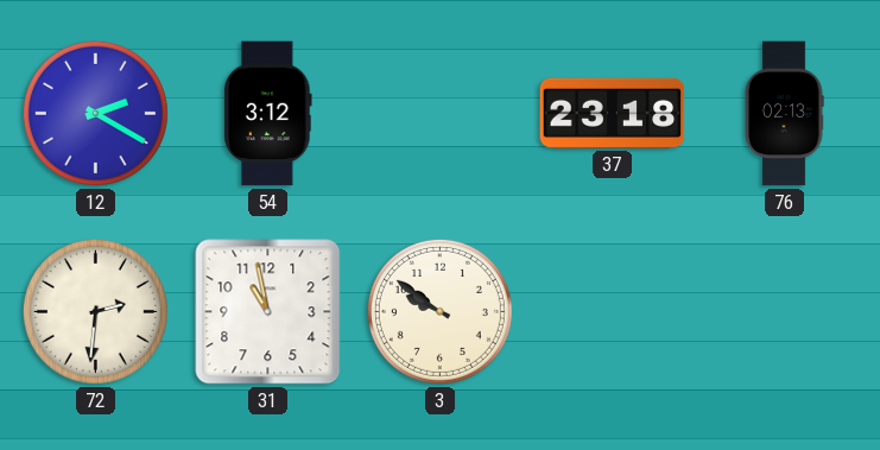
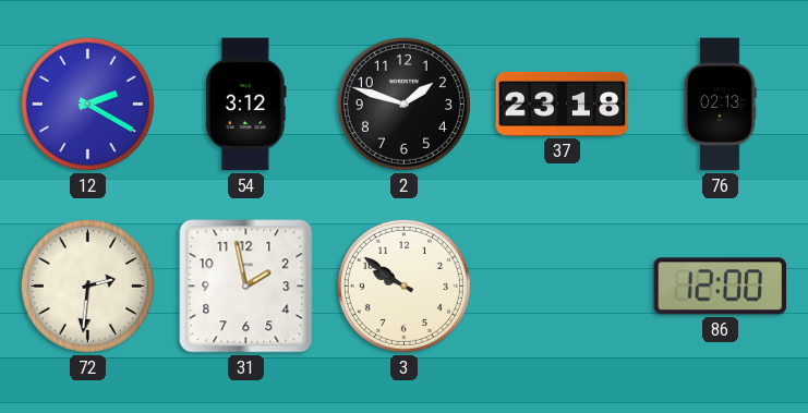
2: none -> 1:48
31: 10:58 -> 1:58
86: none -> 12:00
